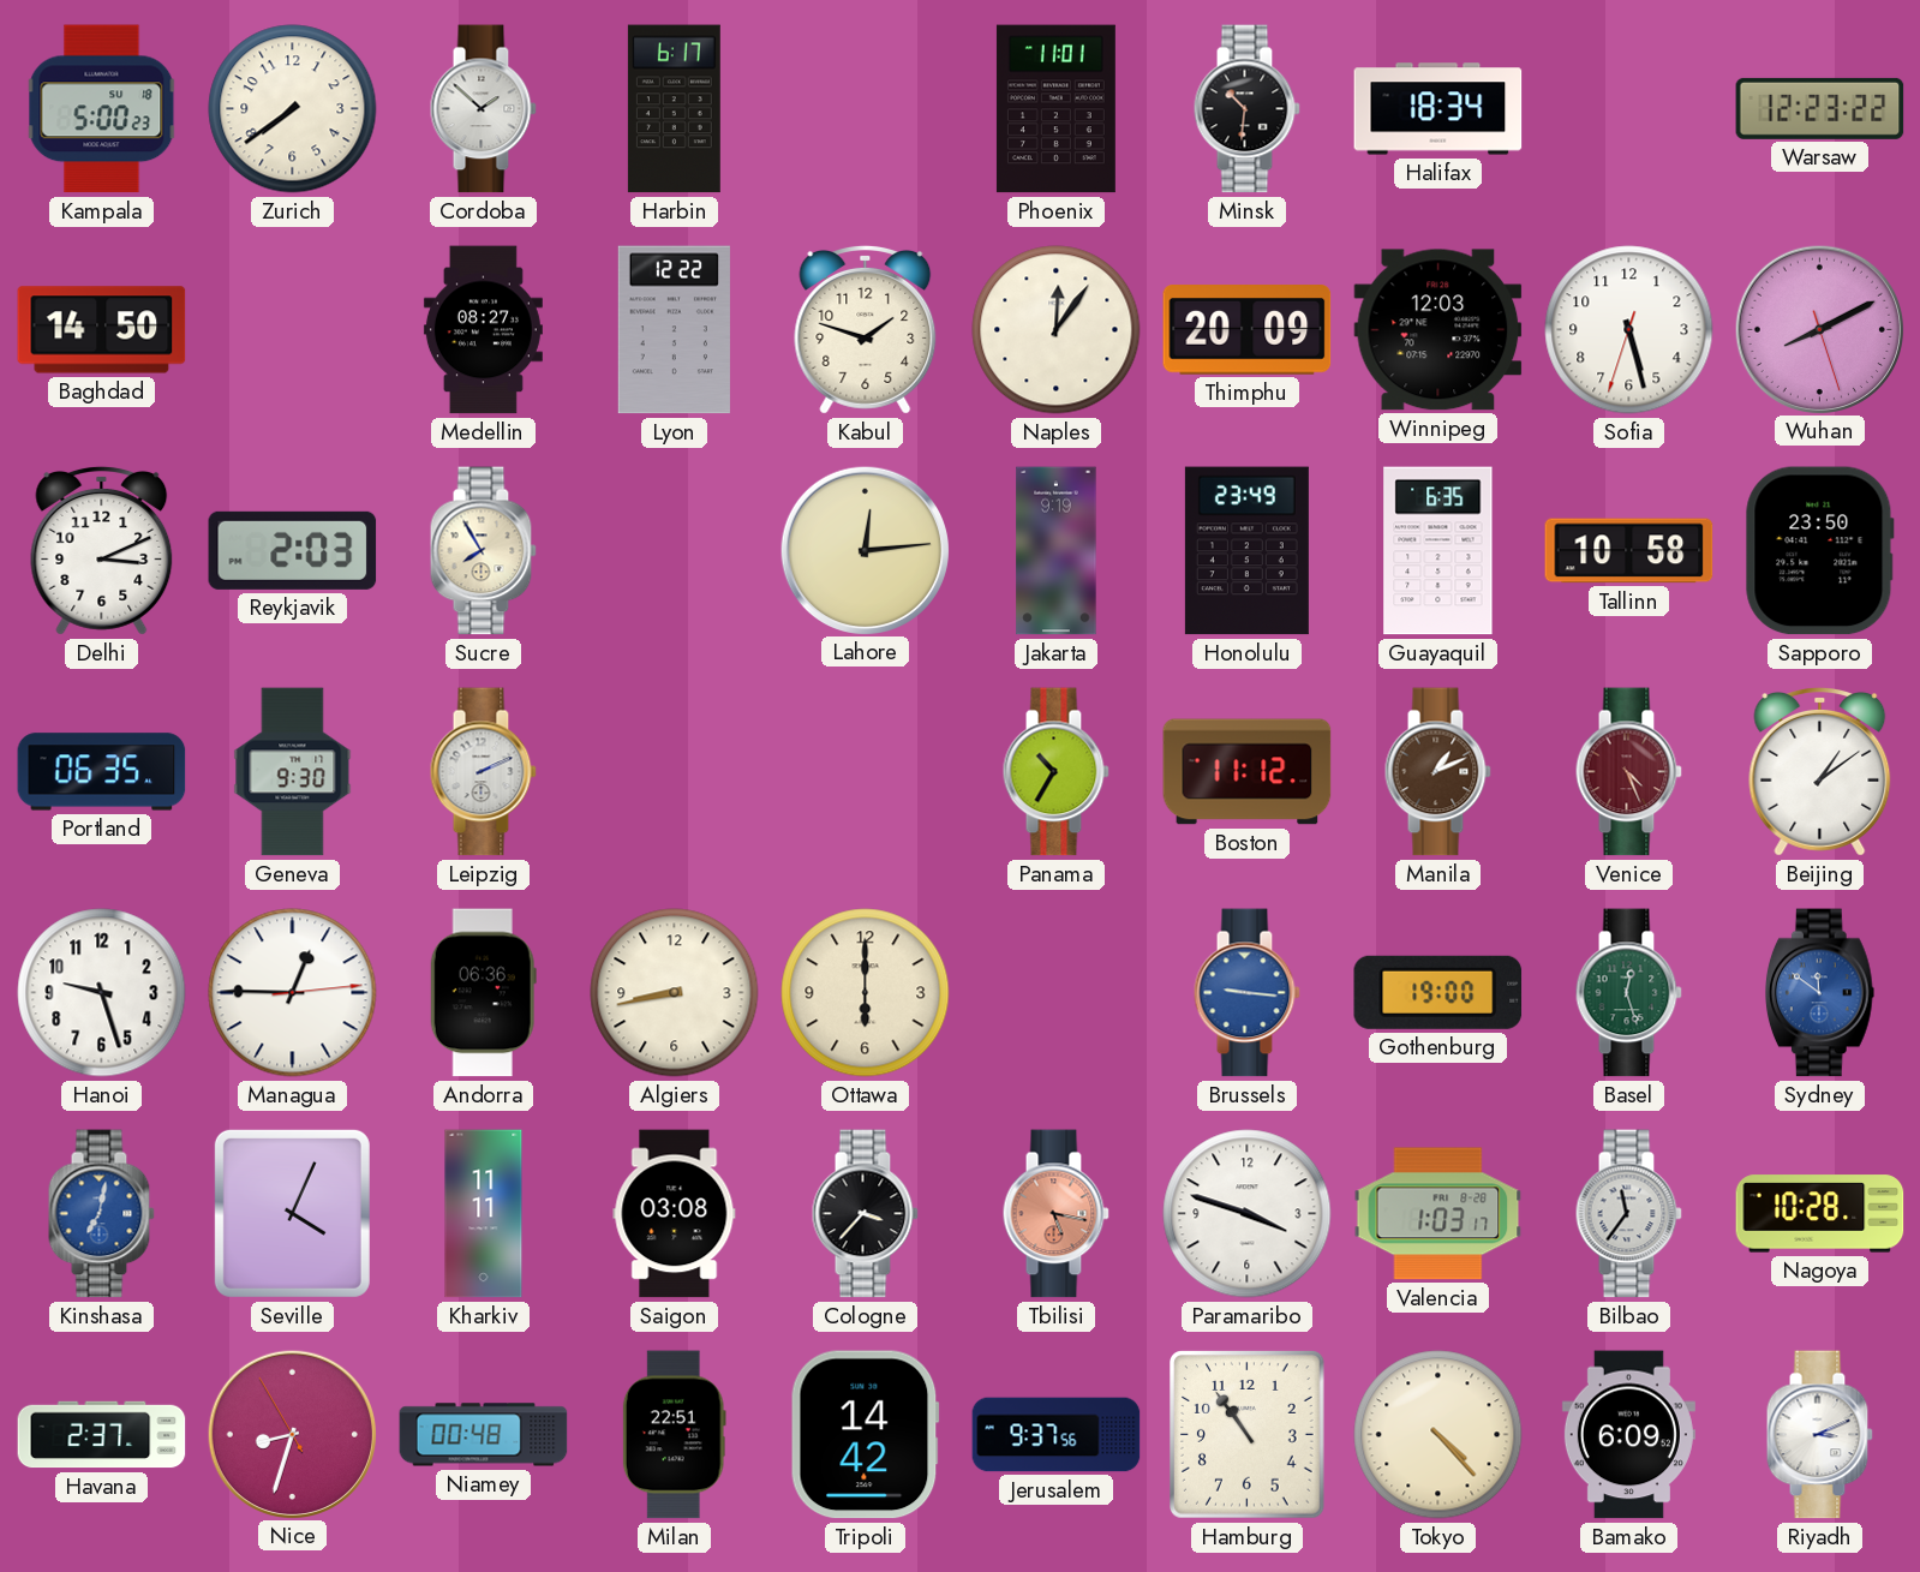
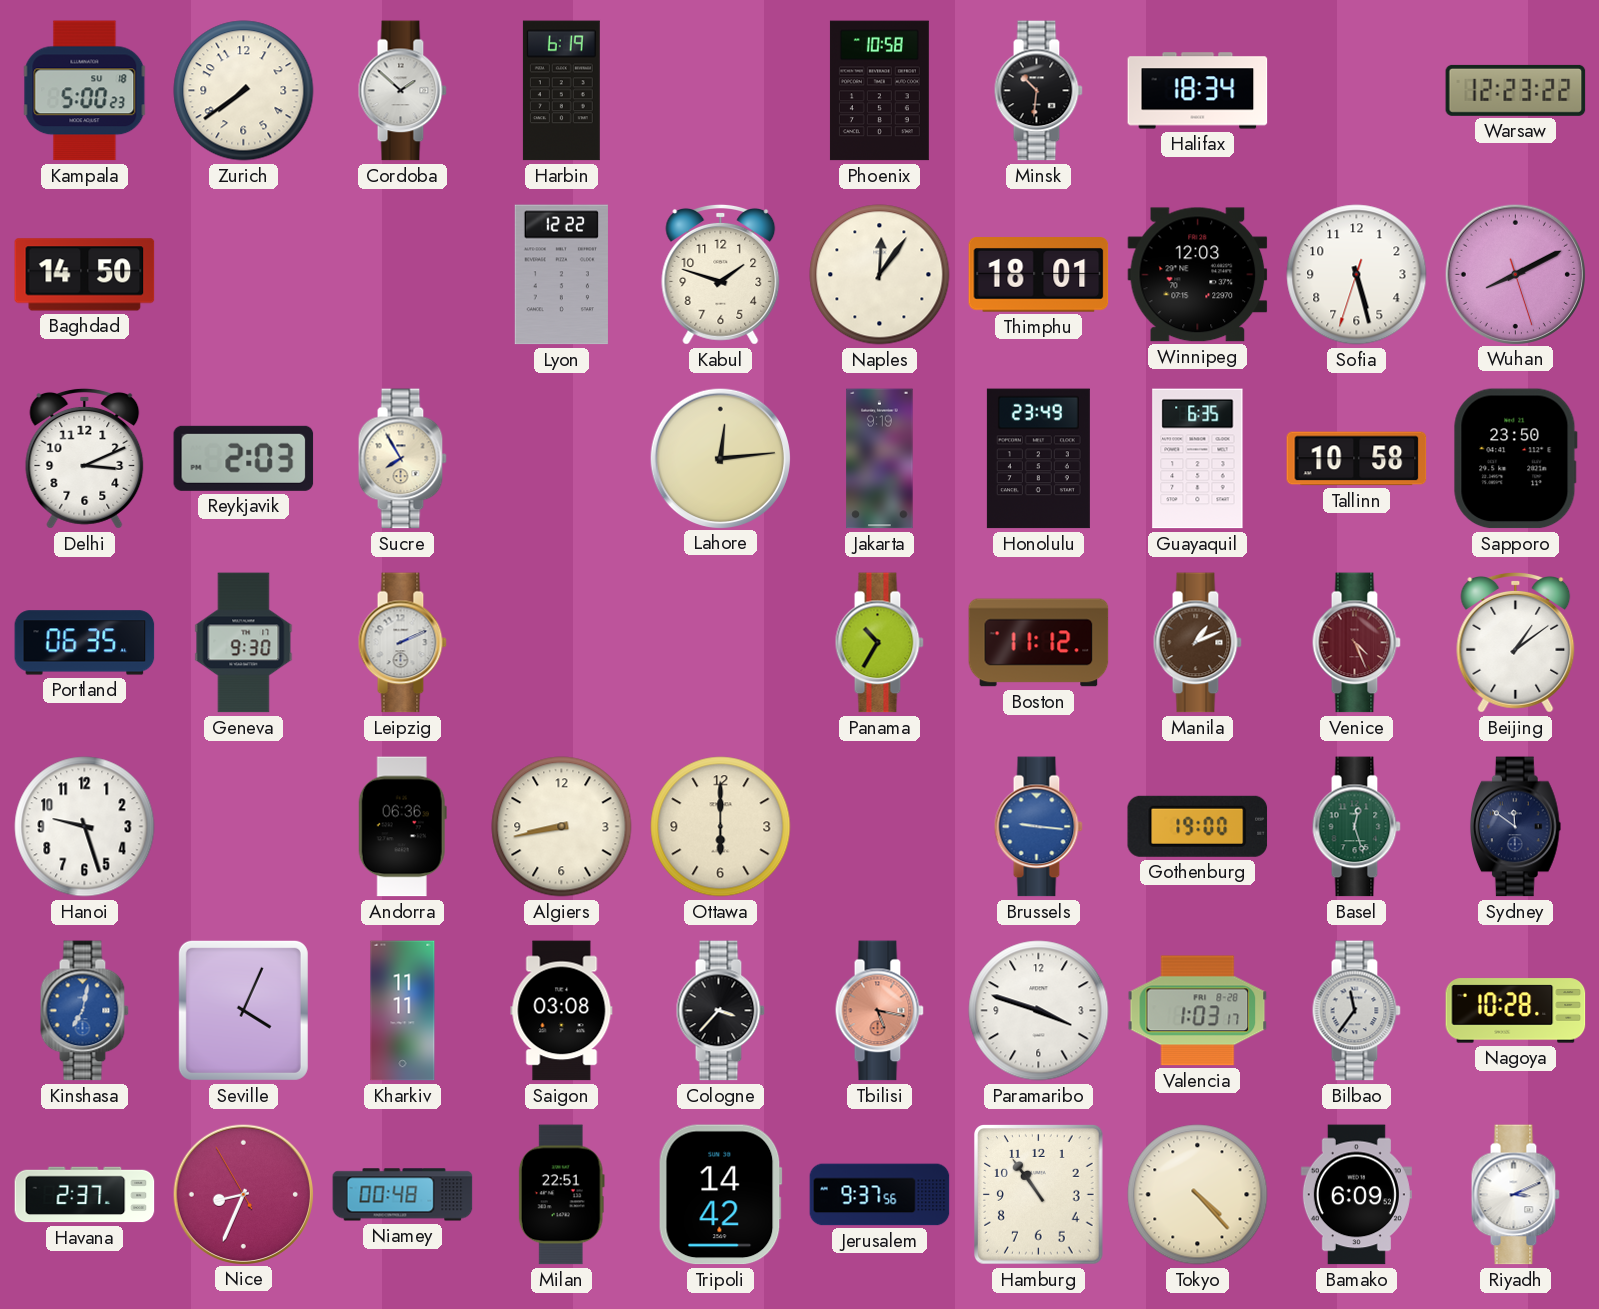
Harbin: 6:17 -> 6:19
Phoenix: 11:01 -> 10:58
Medellin: 08:27 -> none
Thimphu: 20:09 -> 18:01
Managua: 12:45 -> none
Sydney dial: blue -> navy
Nice: 8:32 -> 8:33
